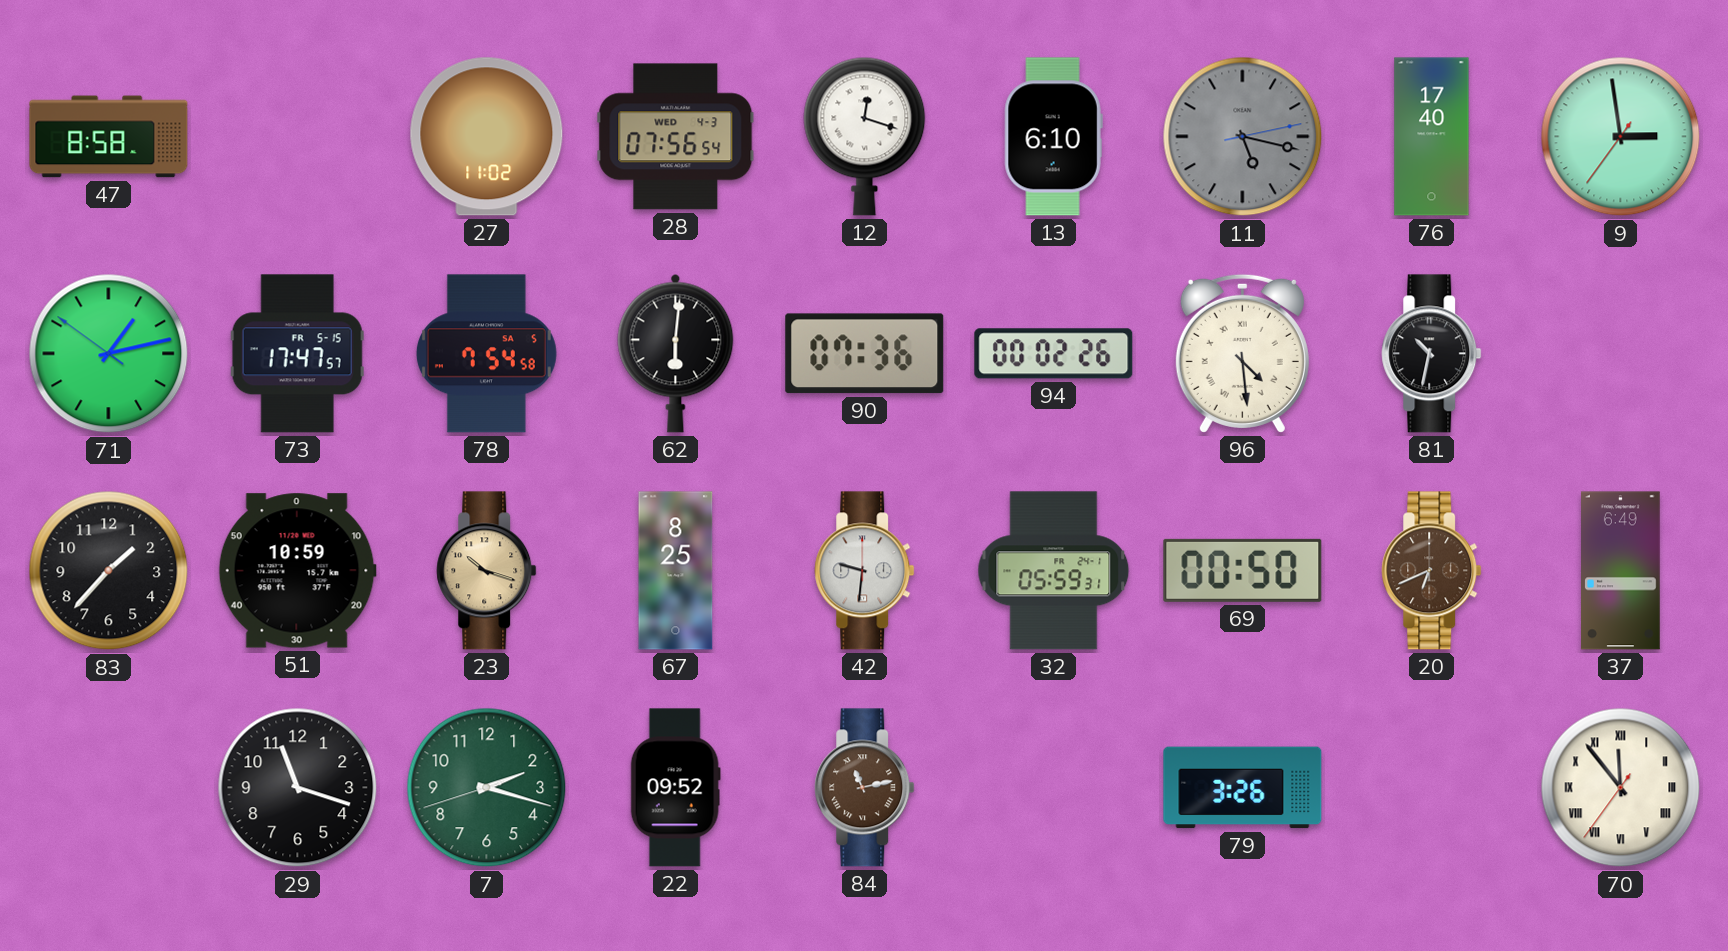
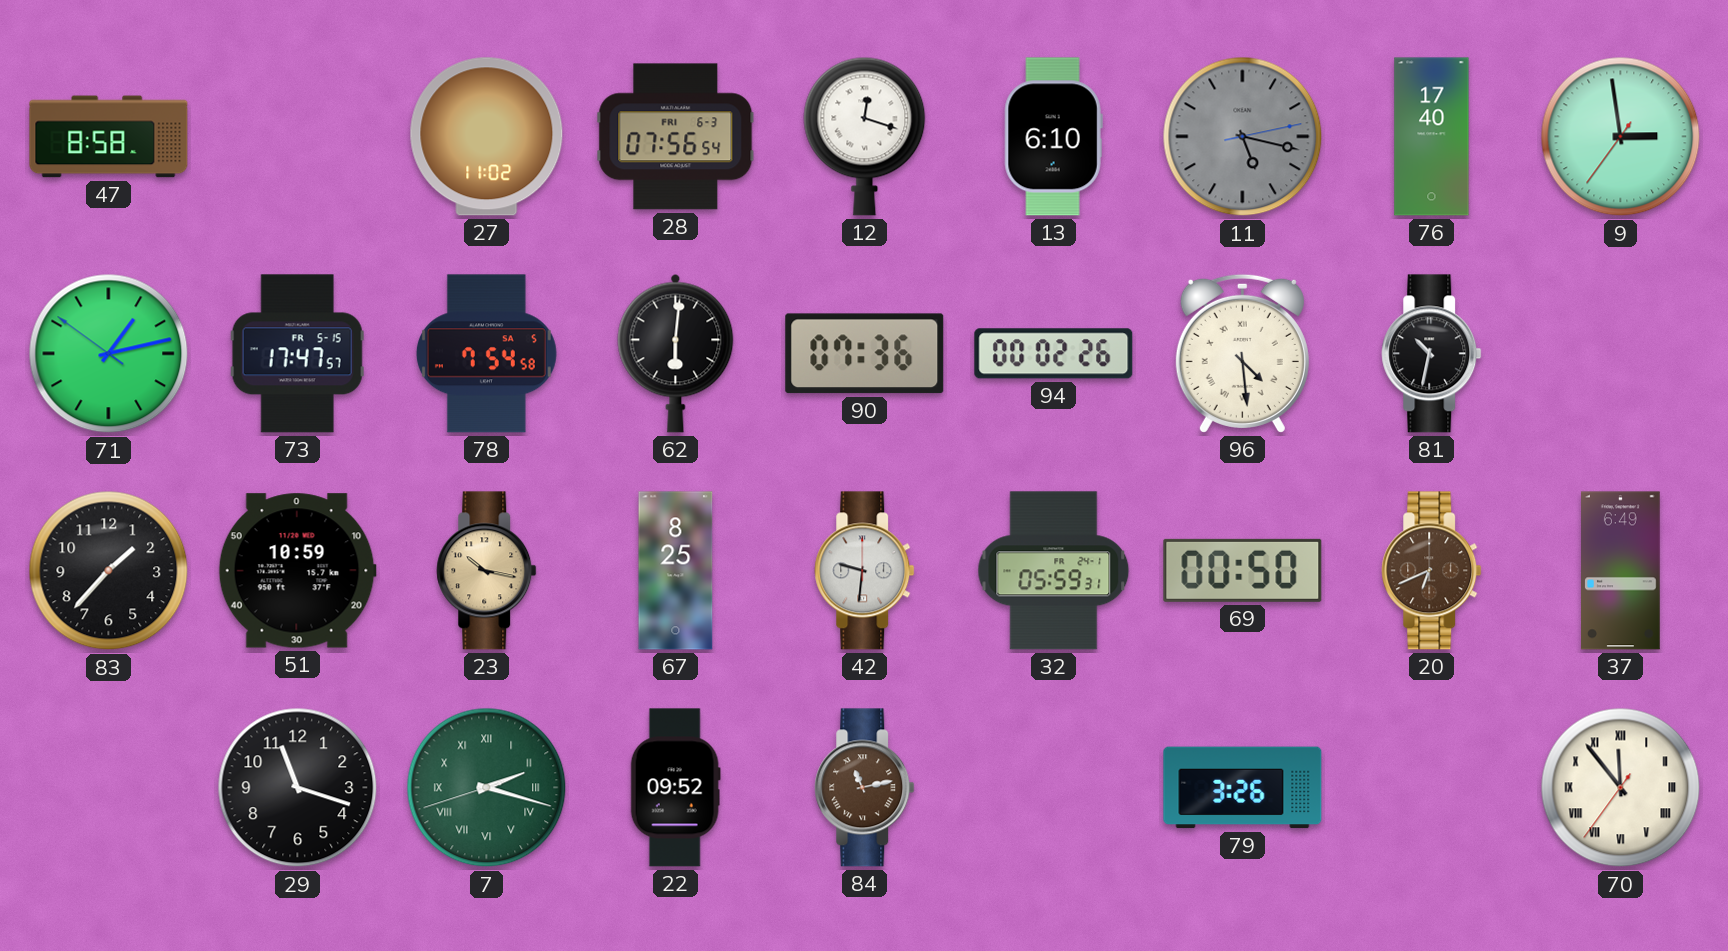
28 date: WED 4-3 -> FRI 6-3
23: 10:18 -> 10:17
7 numerals: Arabic -> Roman
